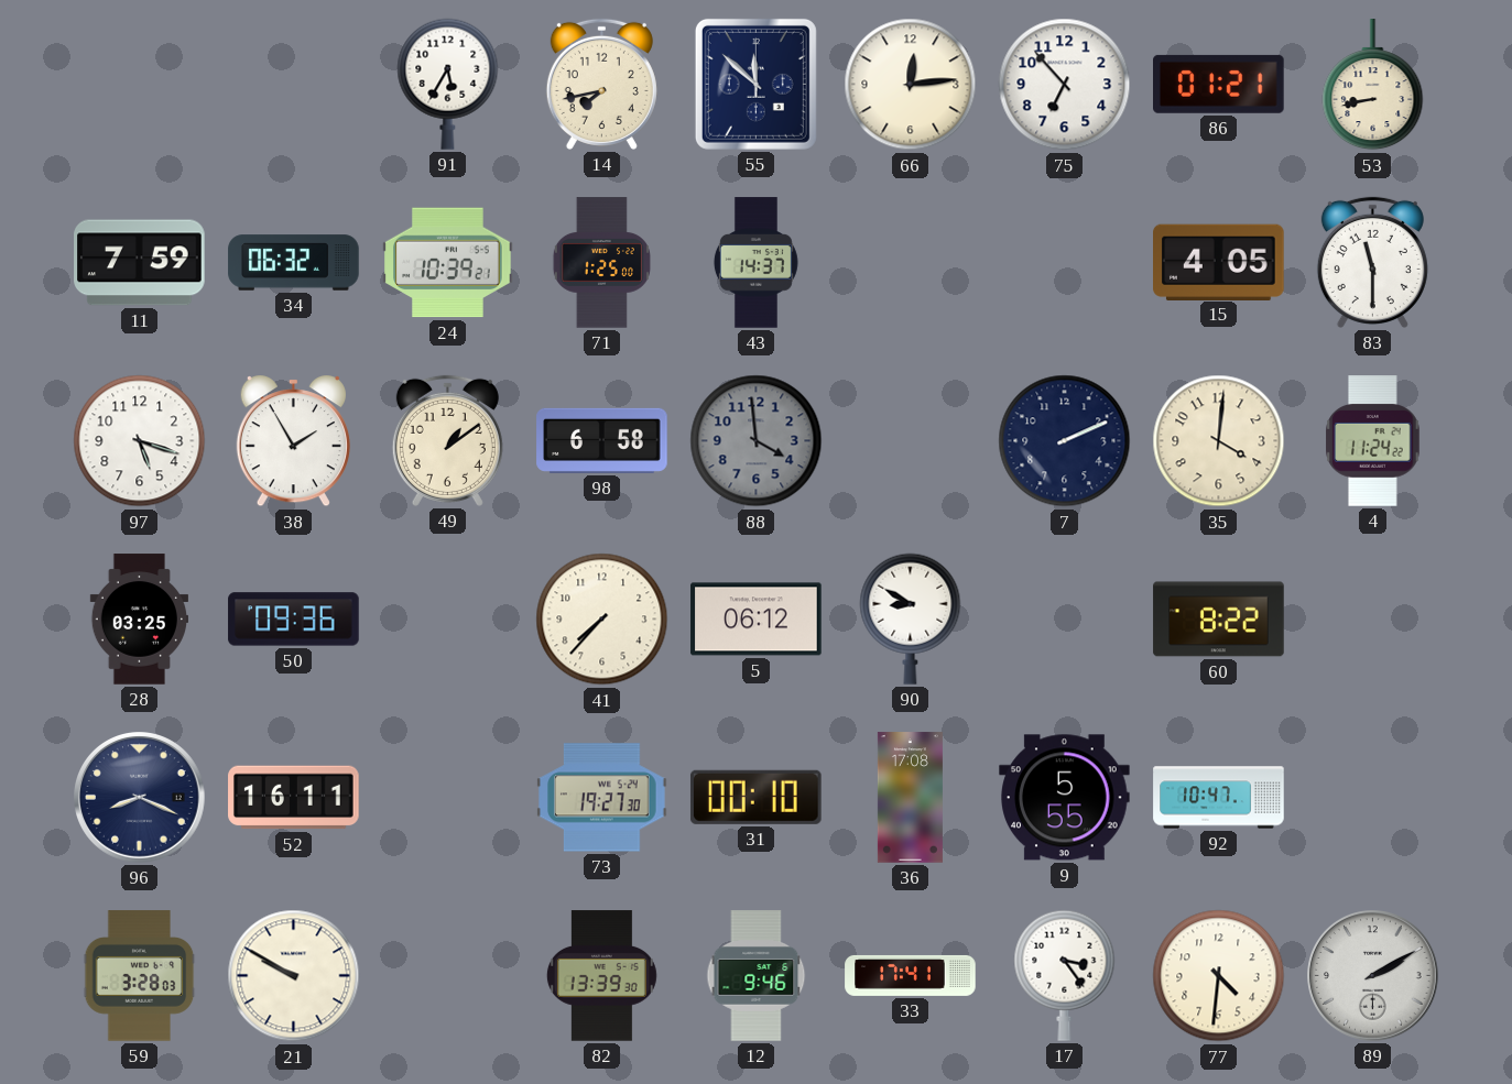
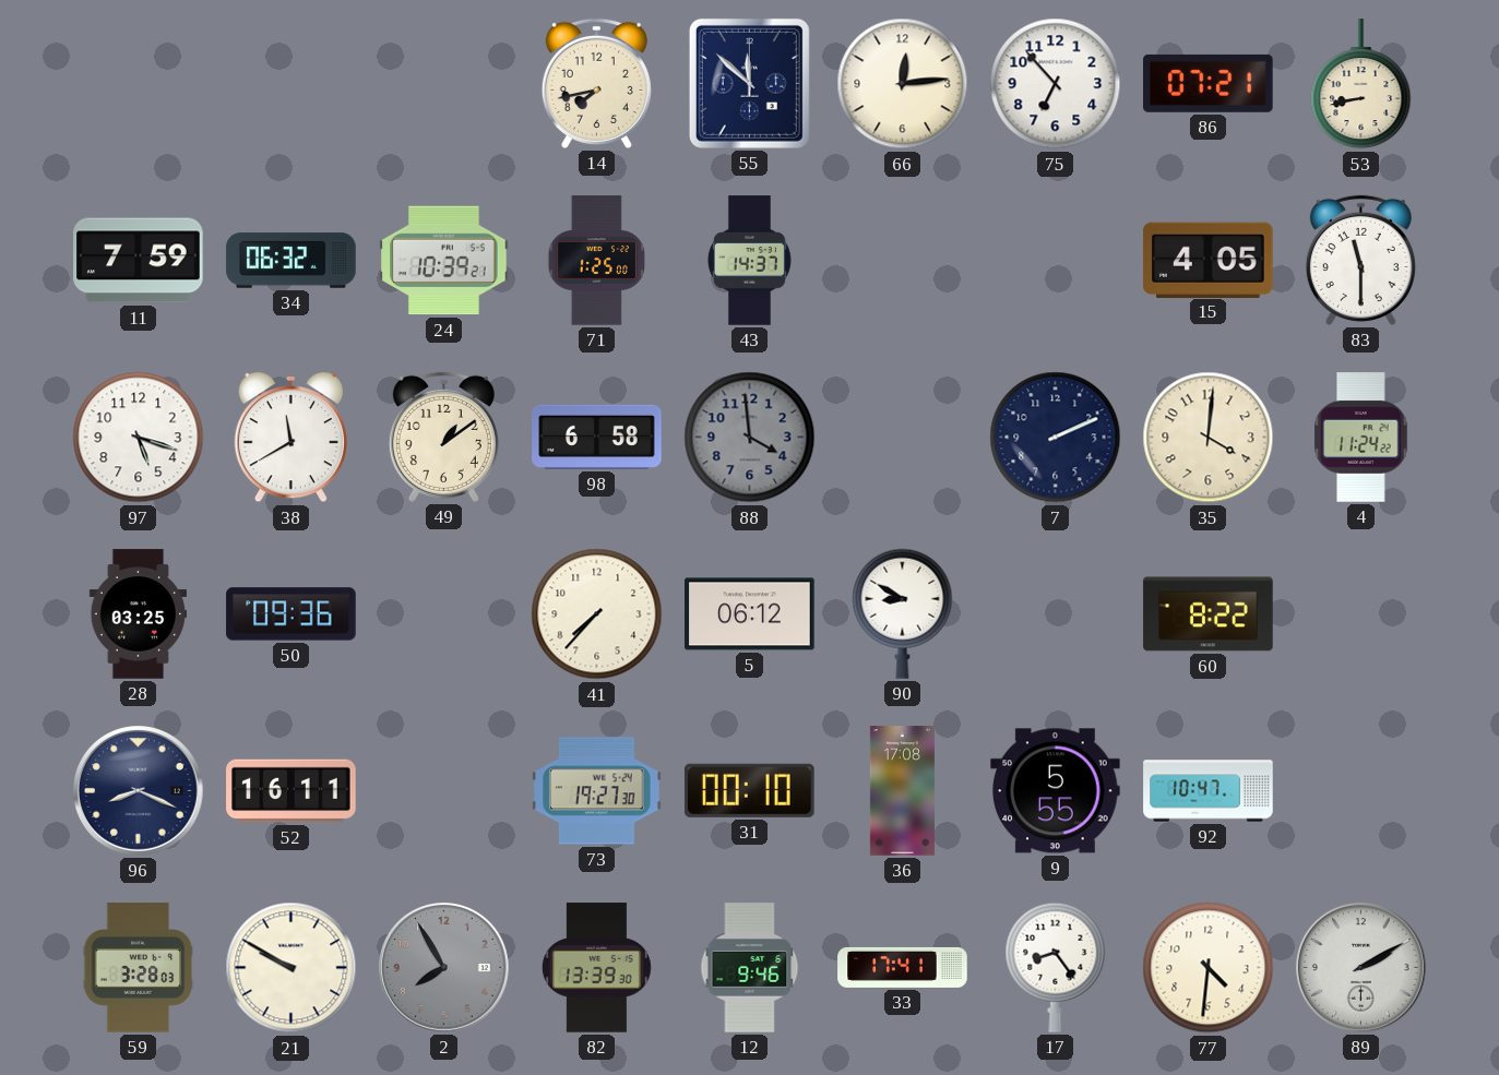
91: 5:35 -> none
86: 01:21 -> 07:21
38: 1:55 -> 11:40
2: none -> 7:55
17: 3:24 -> 8:24
